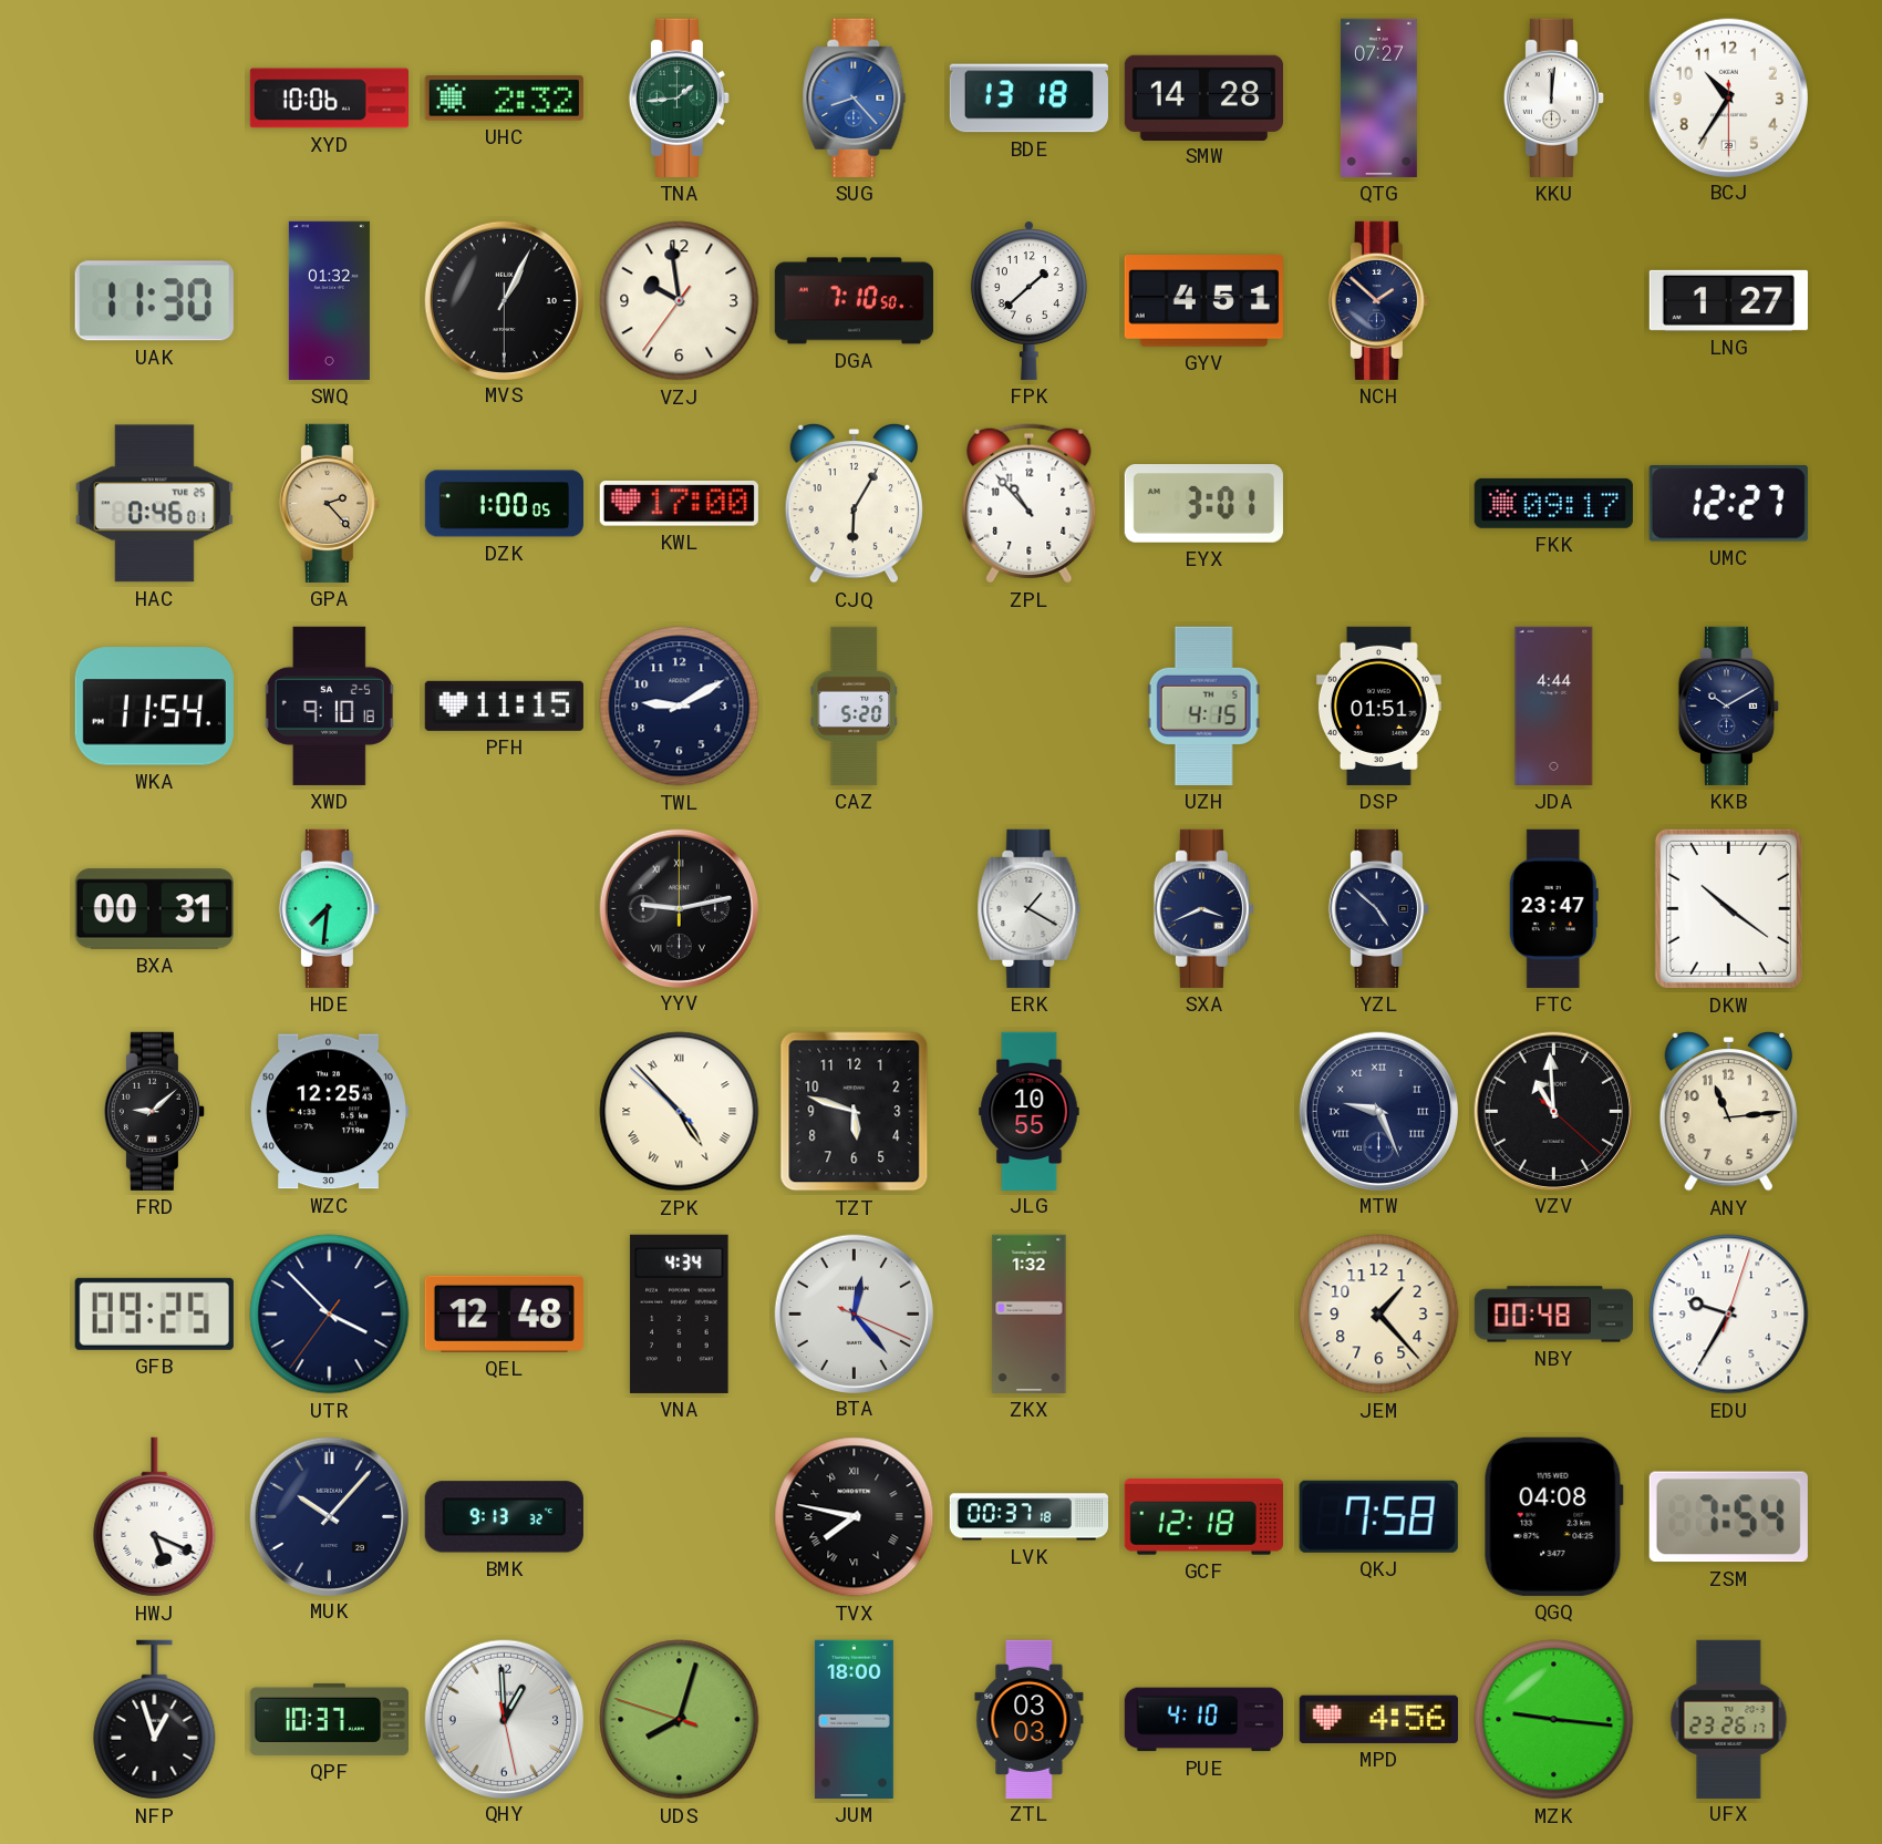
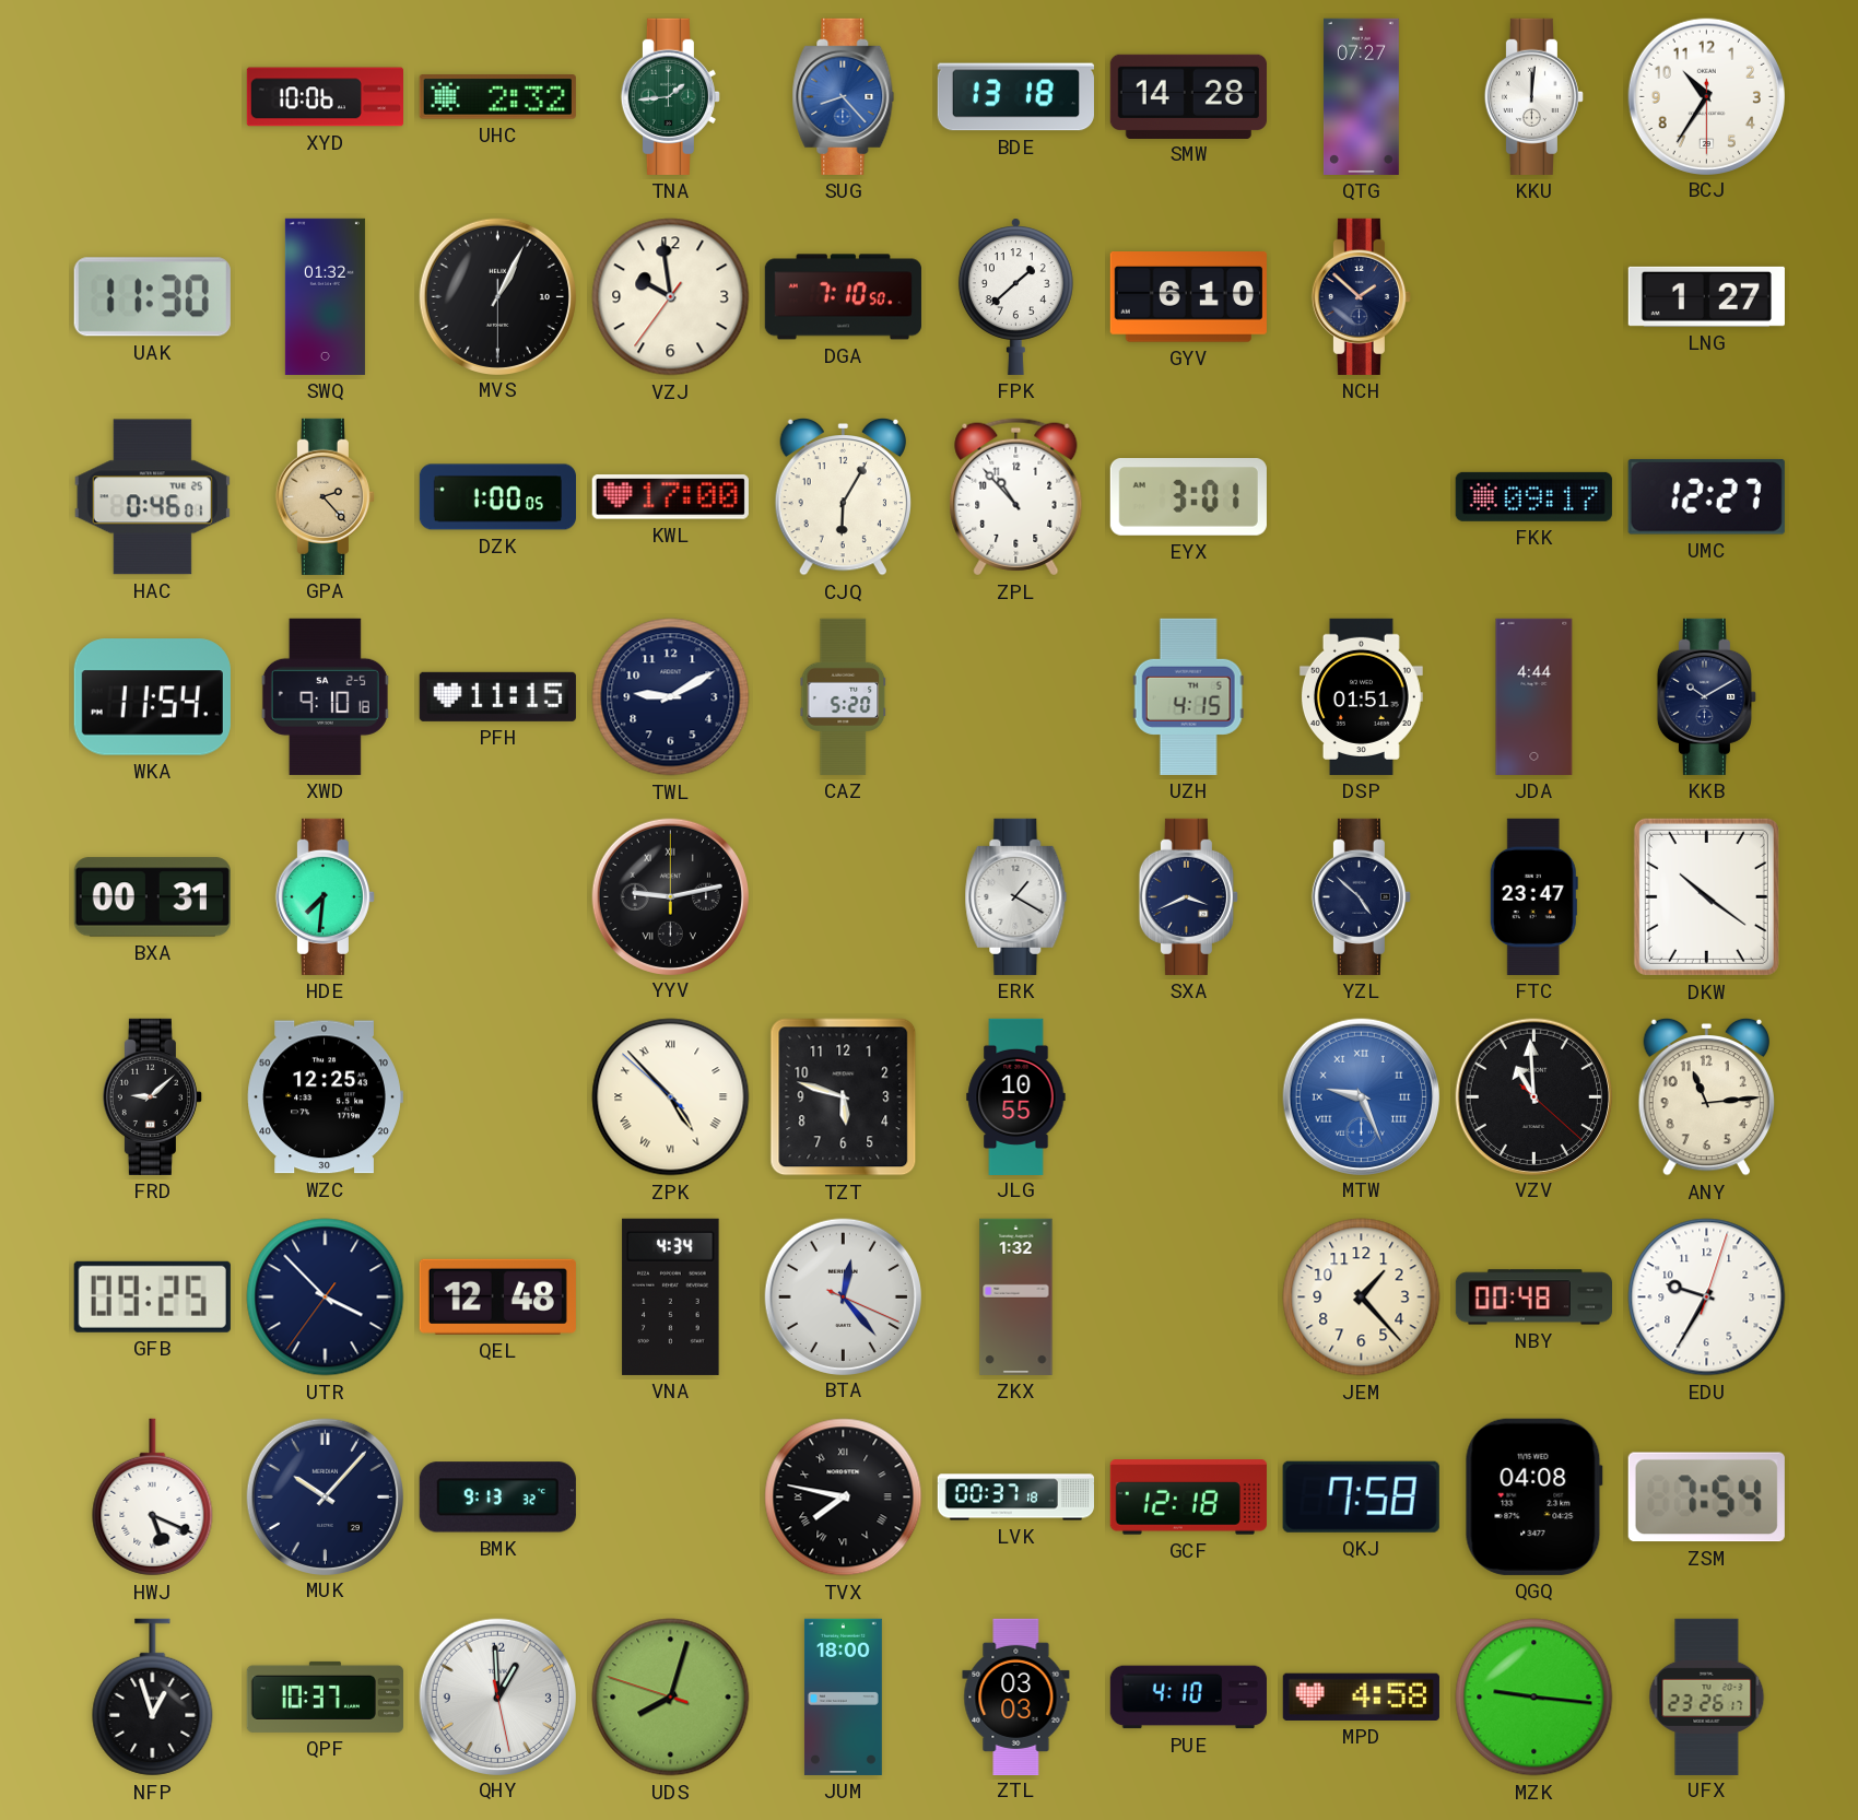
GYV: 4:51 -> 6:10
MTW dial: navy -> blue
MPD: 4:56 -> 4:58
